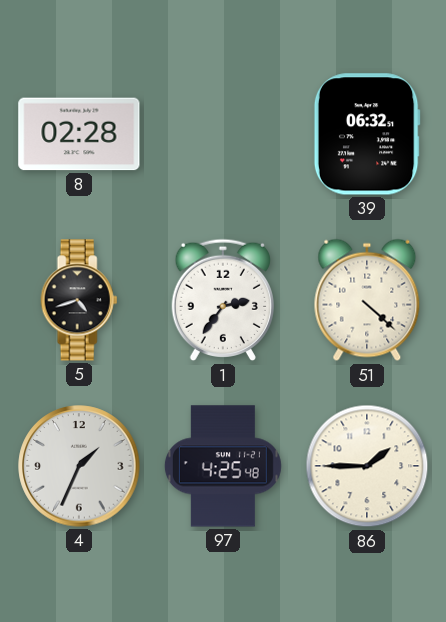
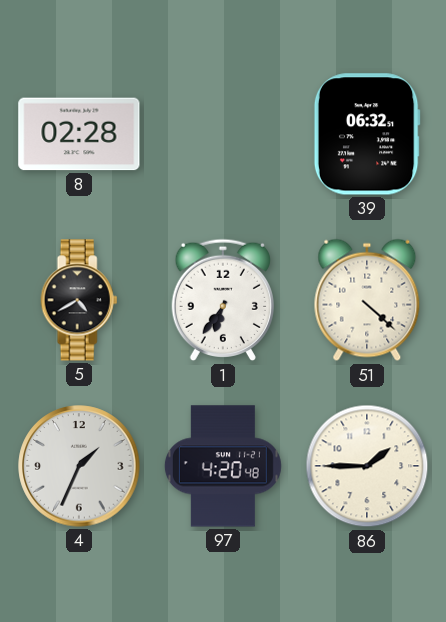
5: 4:42 -> 4:40
1: 2:36 -> 6:36
97: 4:25 -> 4:20
